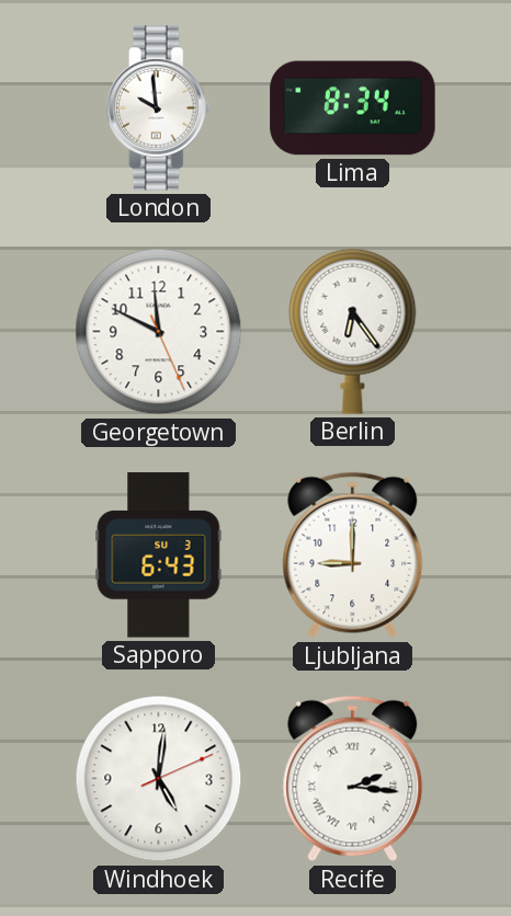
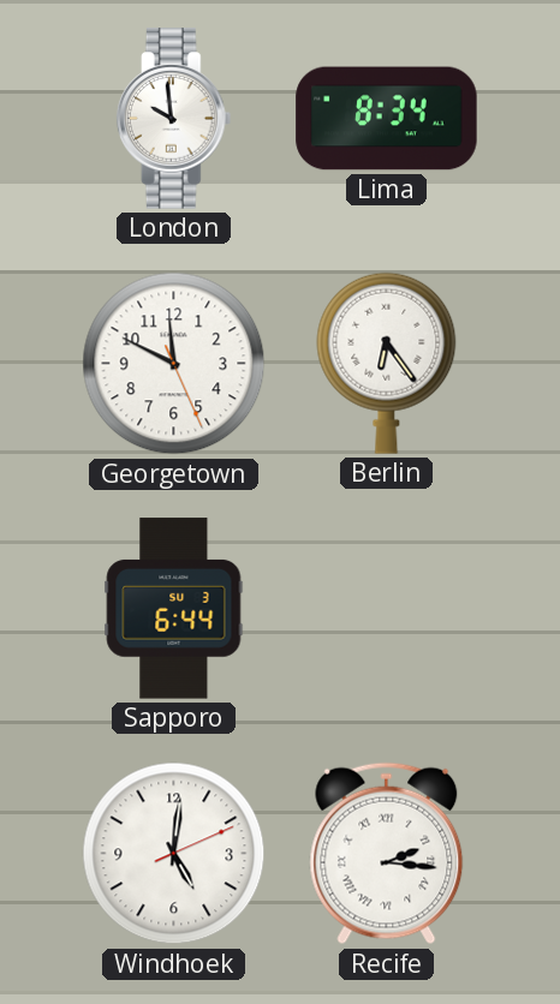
Sapporo: 6:43 -> 6:44
Ljubljana: 9:00 -> none
